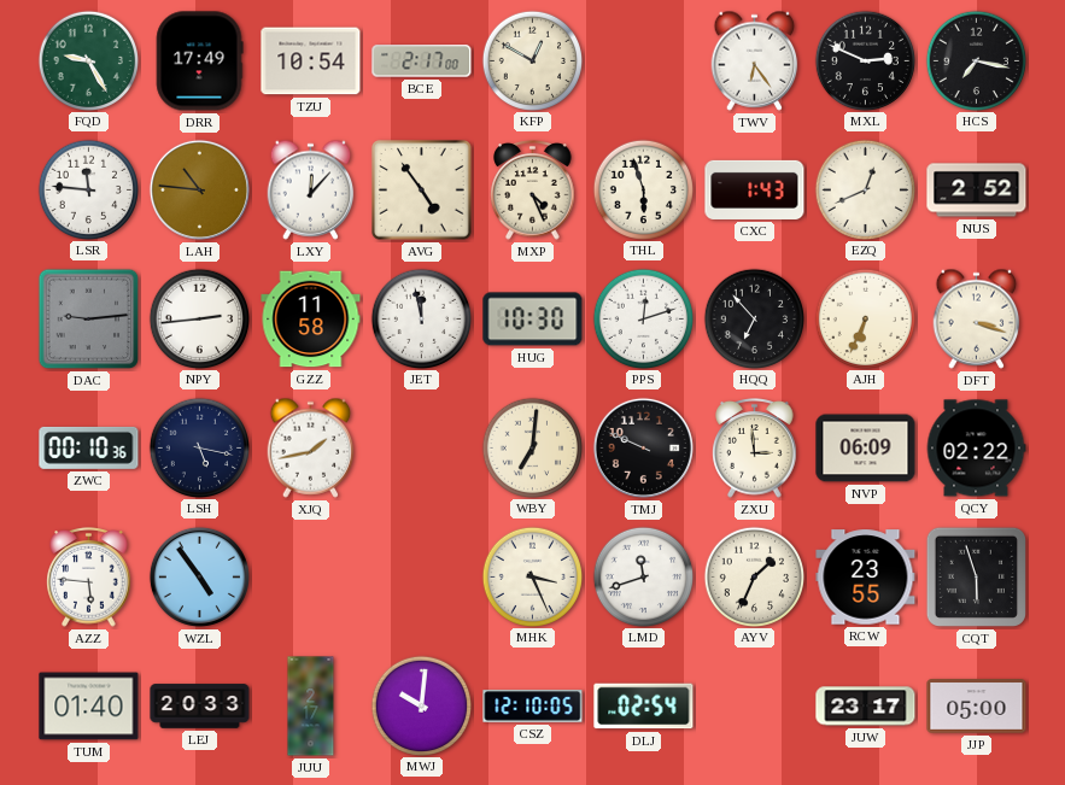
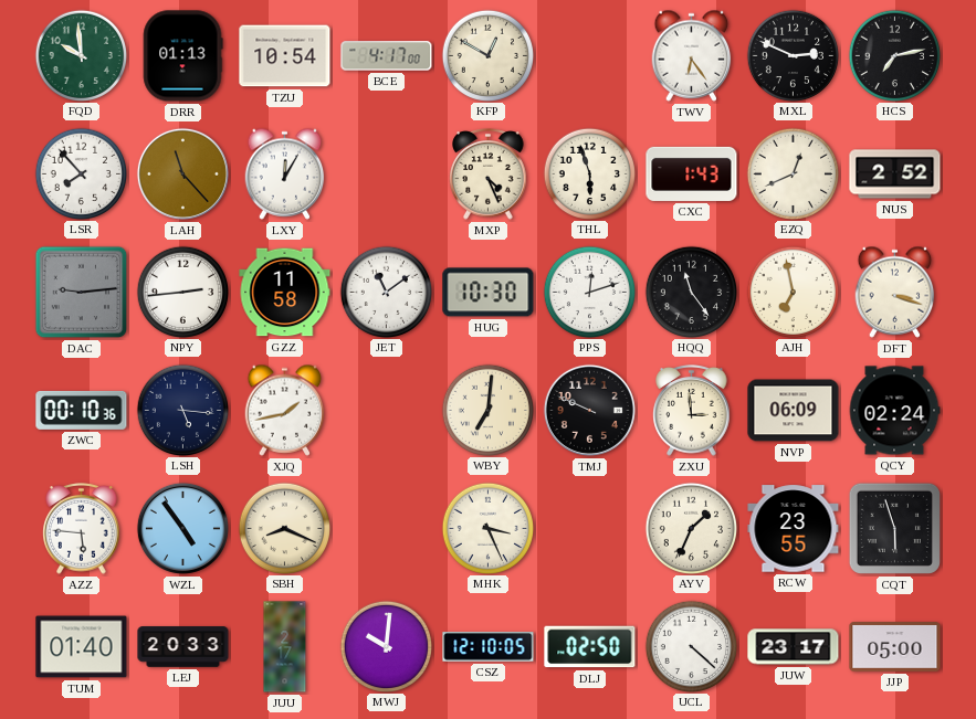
FQD: 9:25 -> 9:59
DRR: 17:49 -> 01:13
BCE: 2:17 -> 4:17
HCS: 7:17 -> 7:13
LSR: 11:46 -> 7:53
LAH: 10:46 -> 11:23
LXY: 12:07 -> 12:05
AVG: 4:54 -> none
JET: 11:58 -> 11:09
HQQ: 6:53 -> 11:24
AJH: 6:34 -> 6:58
LSH: 5:17 -> 5:16
QCY: 02:22 -> 02:24
SBH: none -> 8:19
LMD: 11:42 -> none
DLJ: 02:54 -> 02:50
UCL: none -> 4:22
